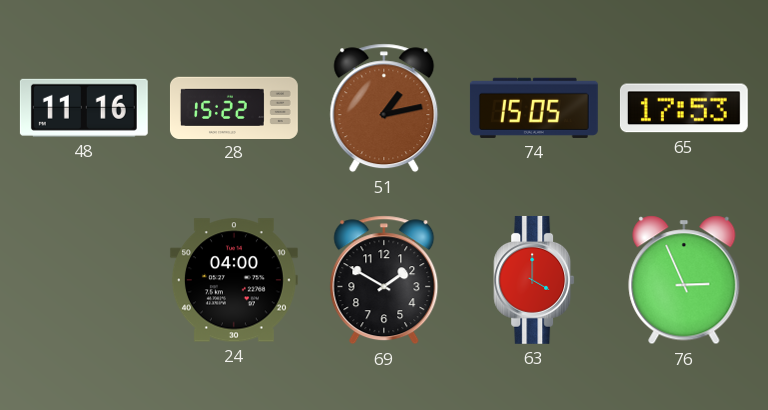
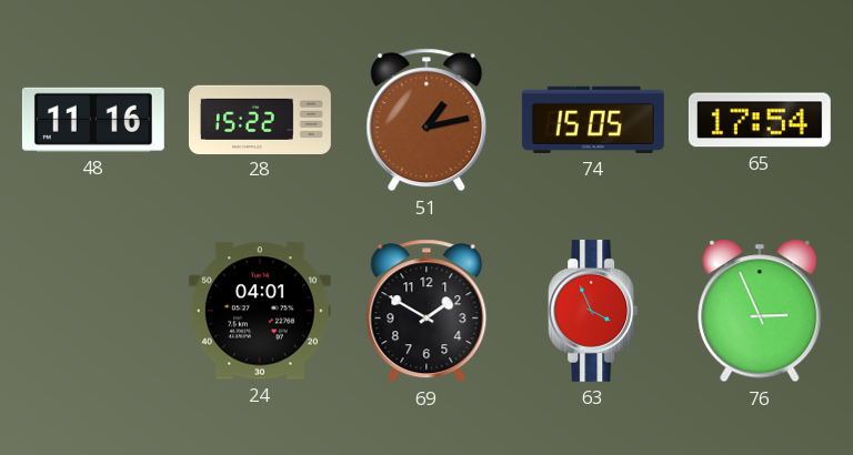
65: 17:53 -> 17:54
24: 04:00 -> 04:01
63: 4:00 -> 3:56
